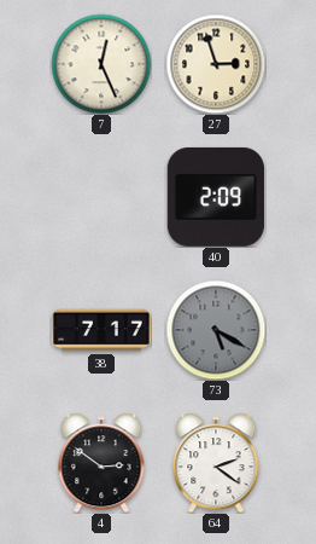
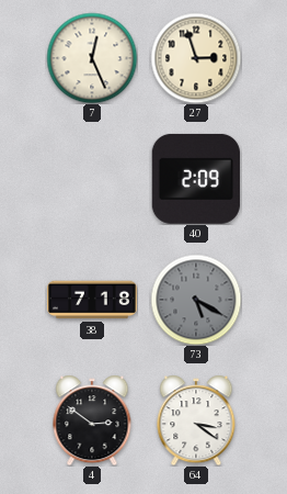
38: 7:17 -> 7:18
64: 2:21 -> 3:21
